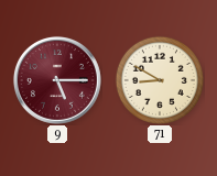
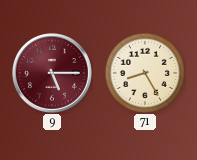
71: 8:50 -> 8:25
